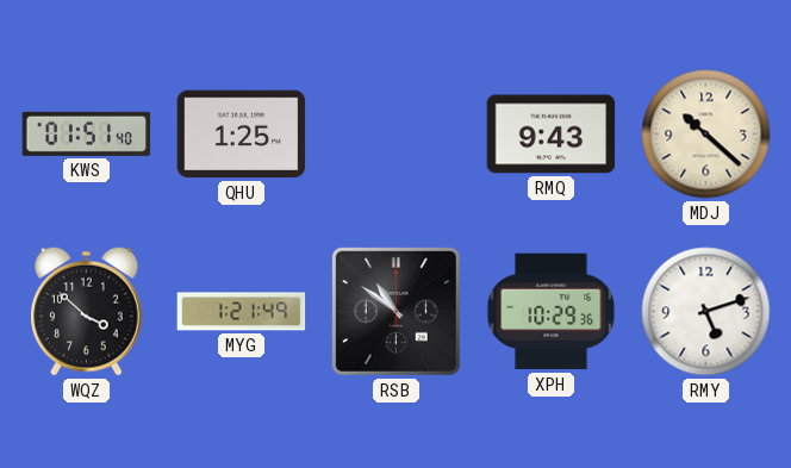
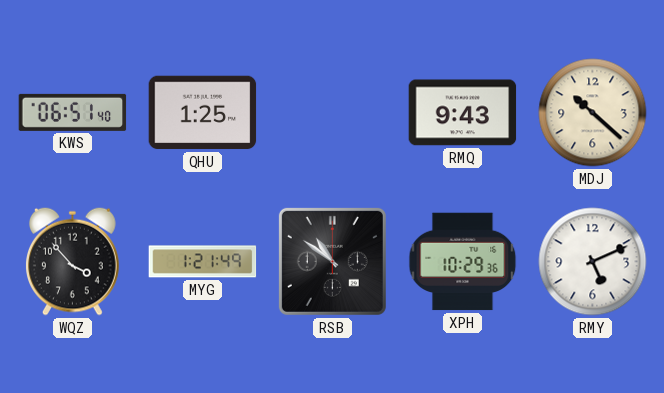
KWS: 01:51 -> 06:51
WQZ: 3:52 -> 3:53
RMY: 5:12 -> 5:11
